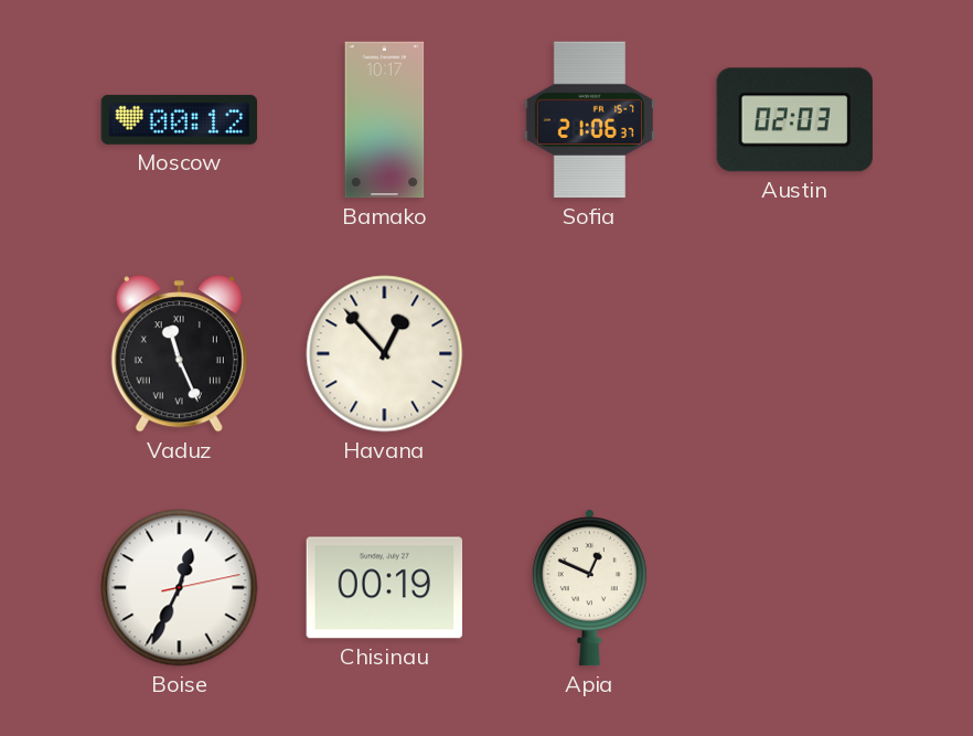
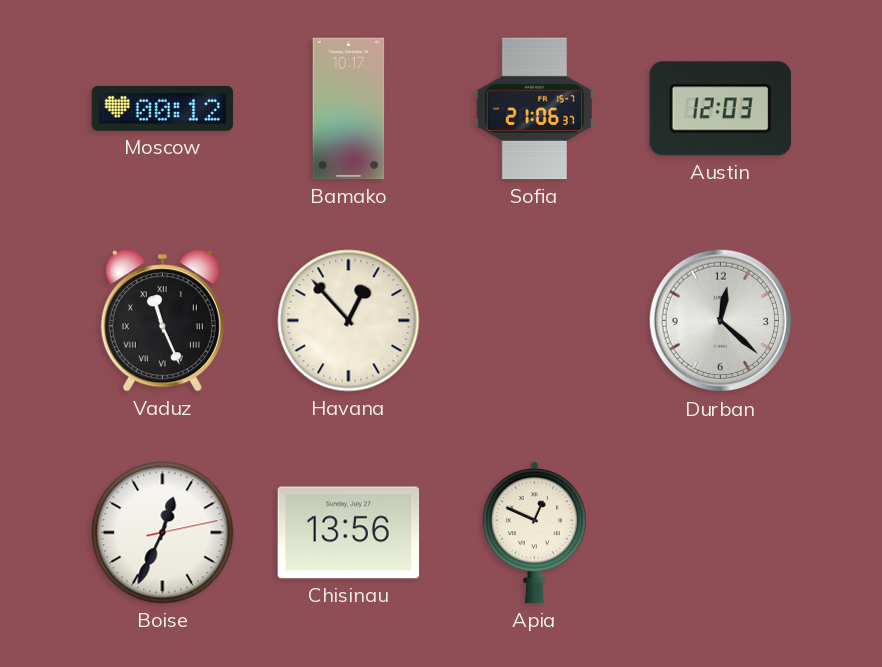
Austin: 02:03 -> 12:03
Durban: none -> 12:22
Chisinau: 00:19 -> 13:56
